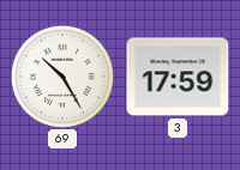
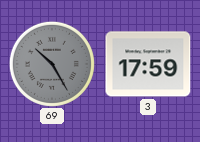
69 dial: white -> grey
